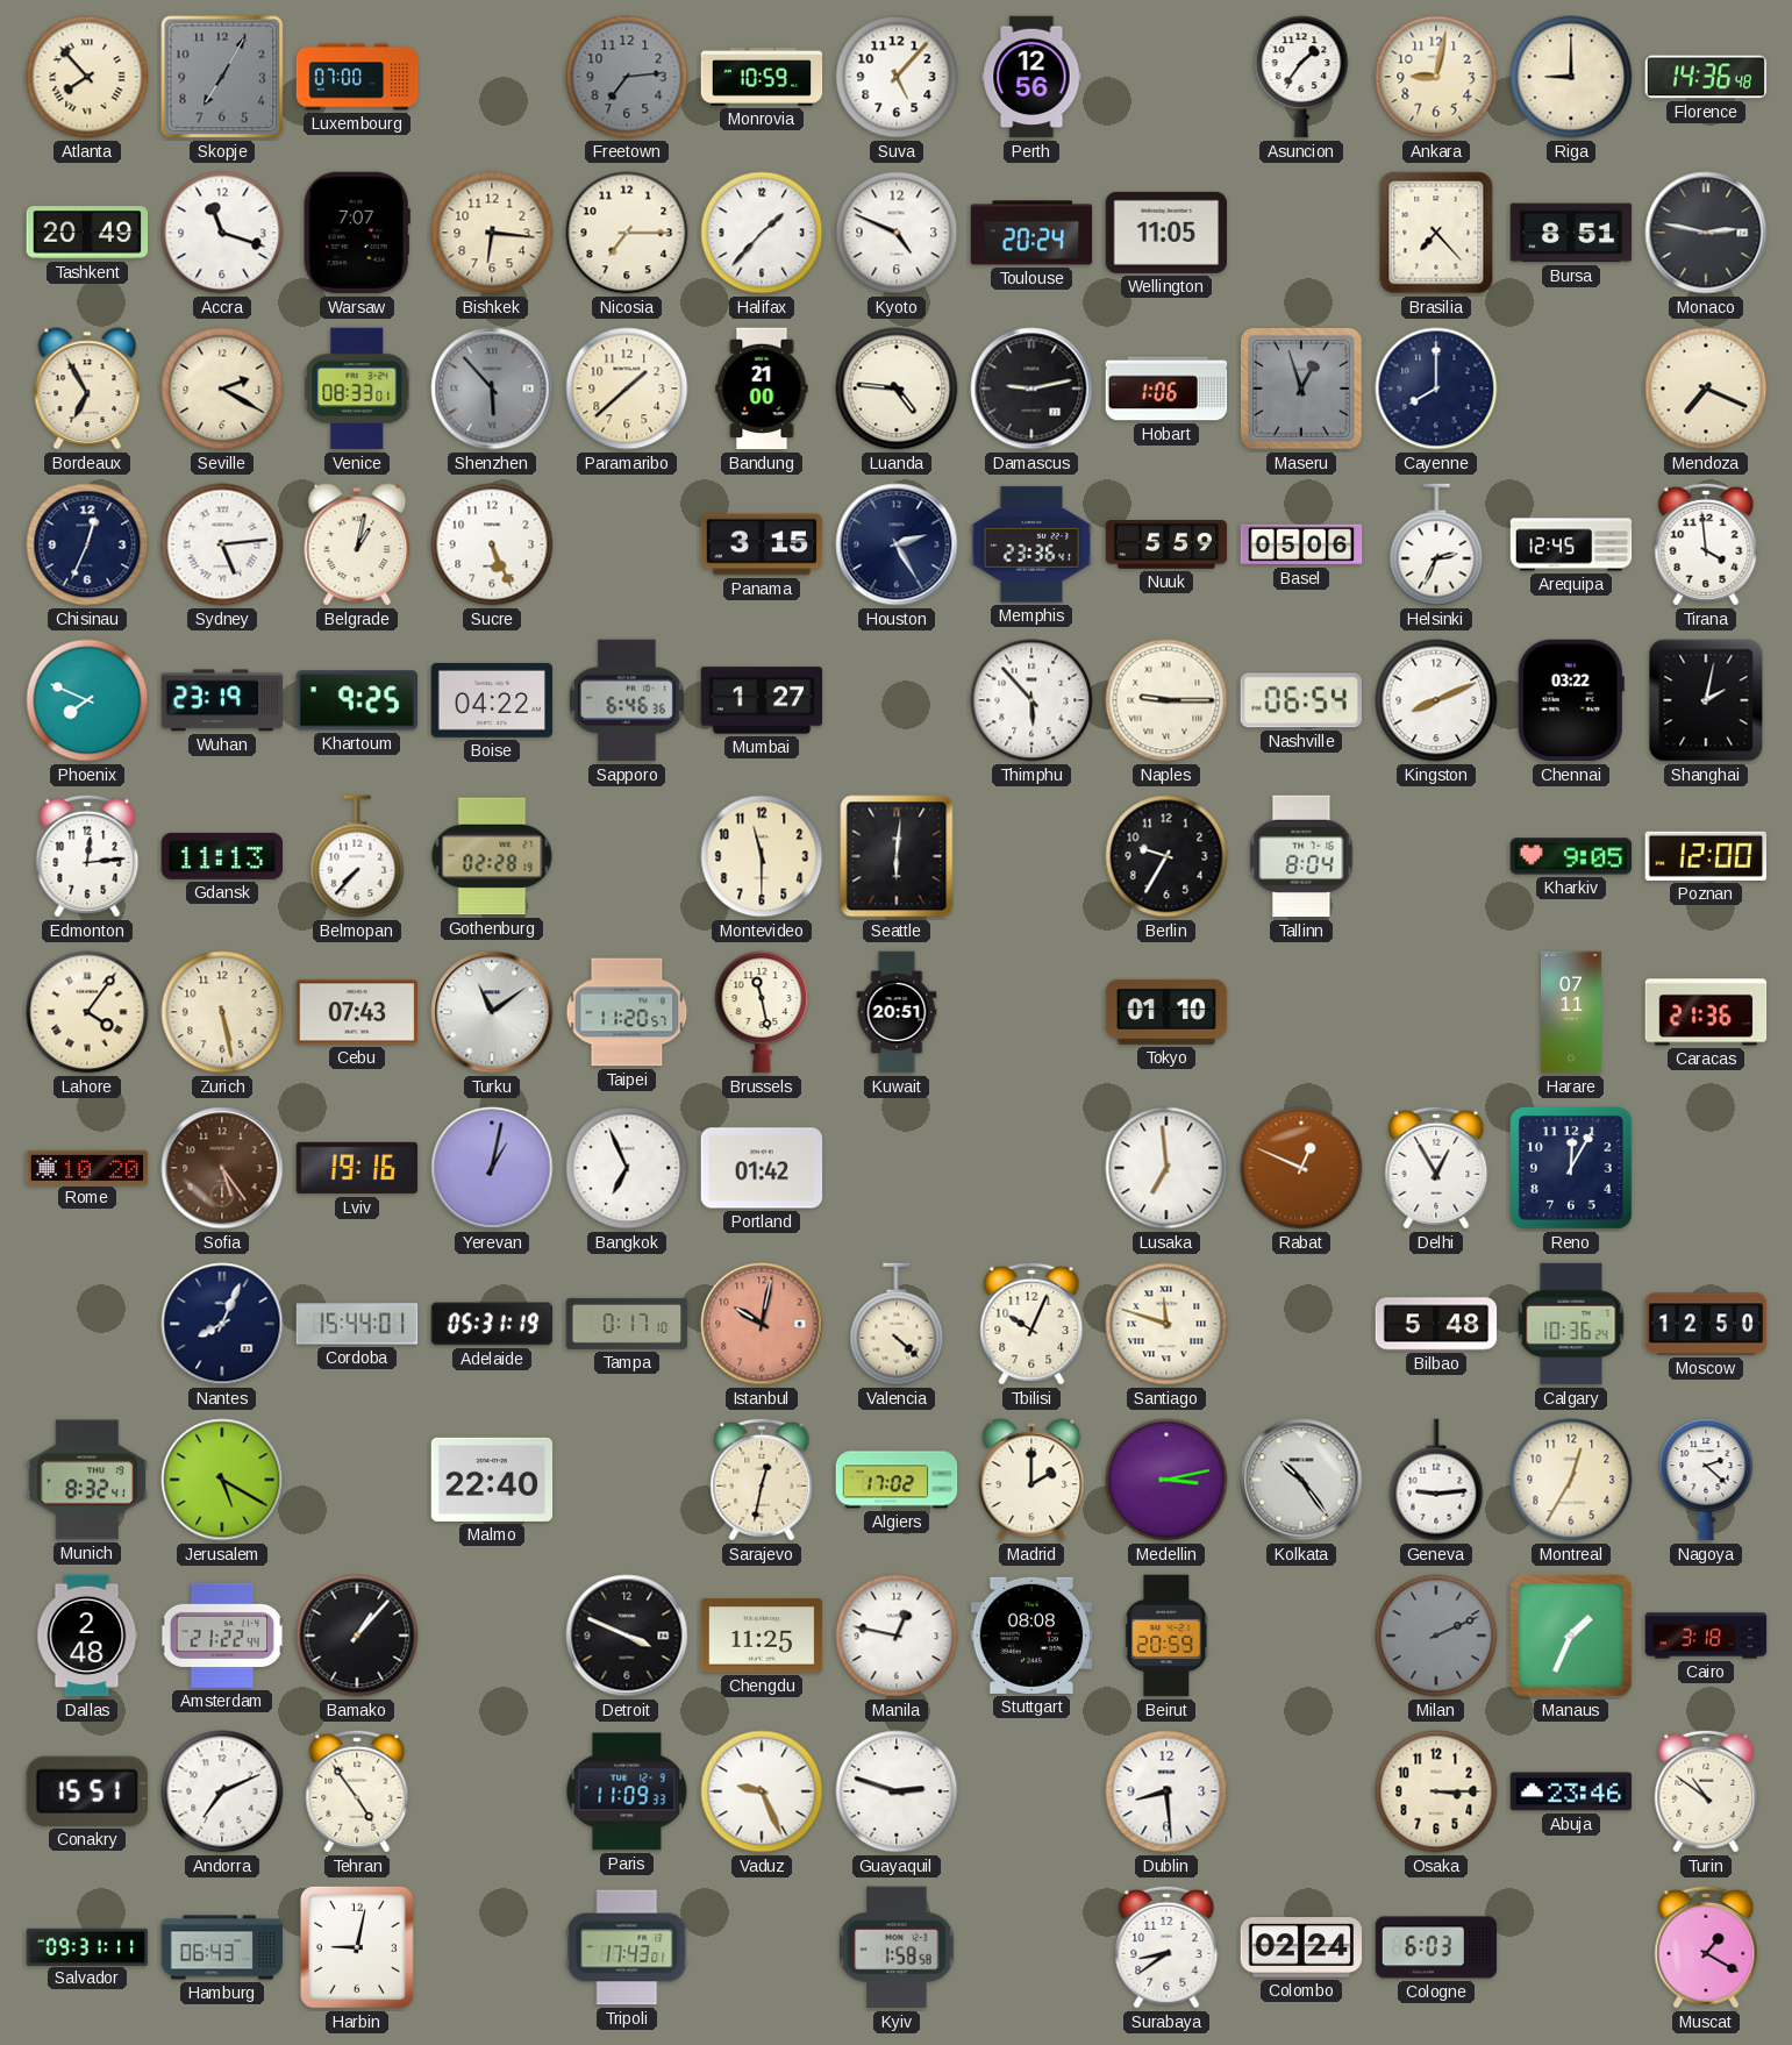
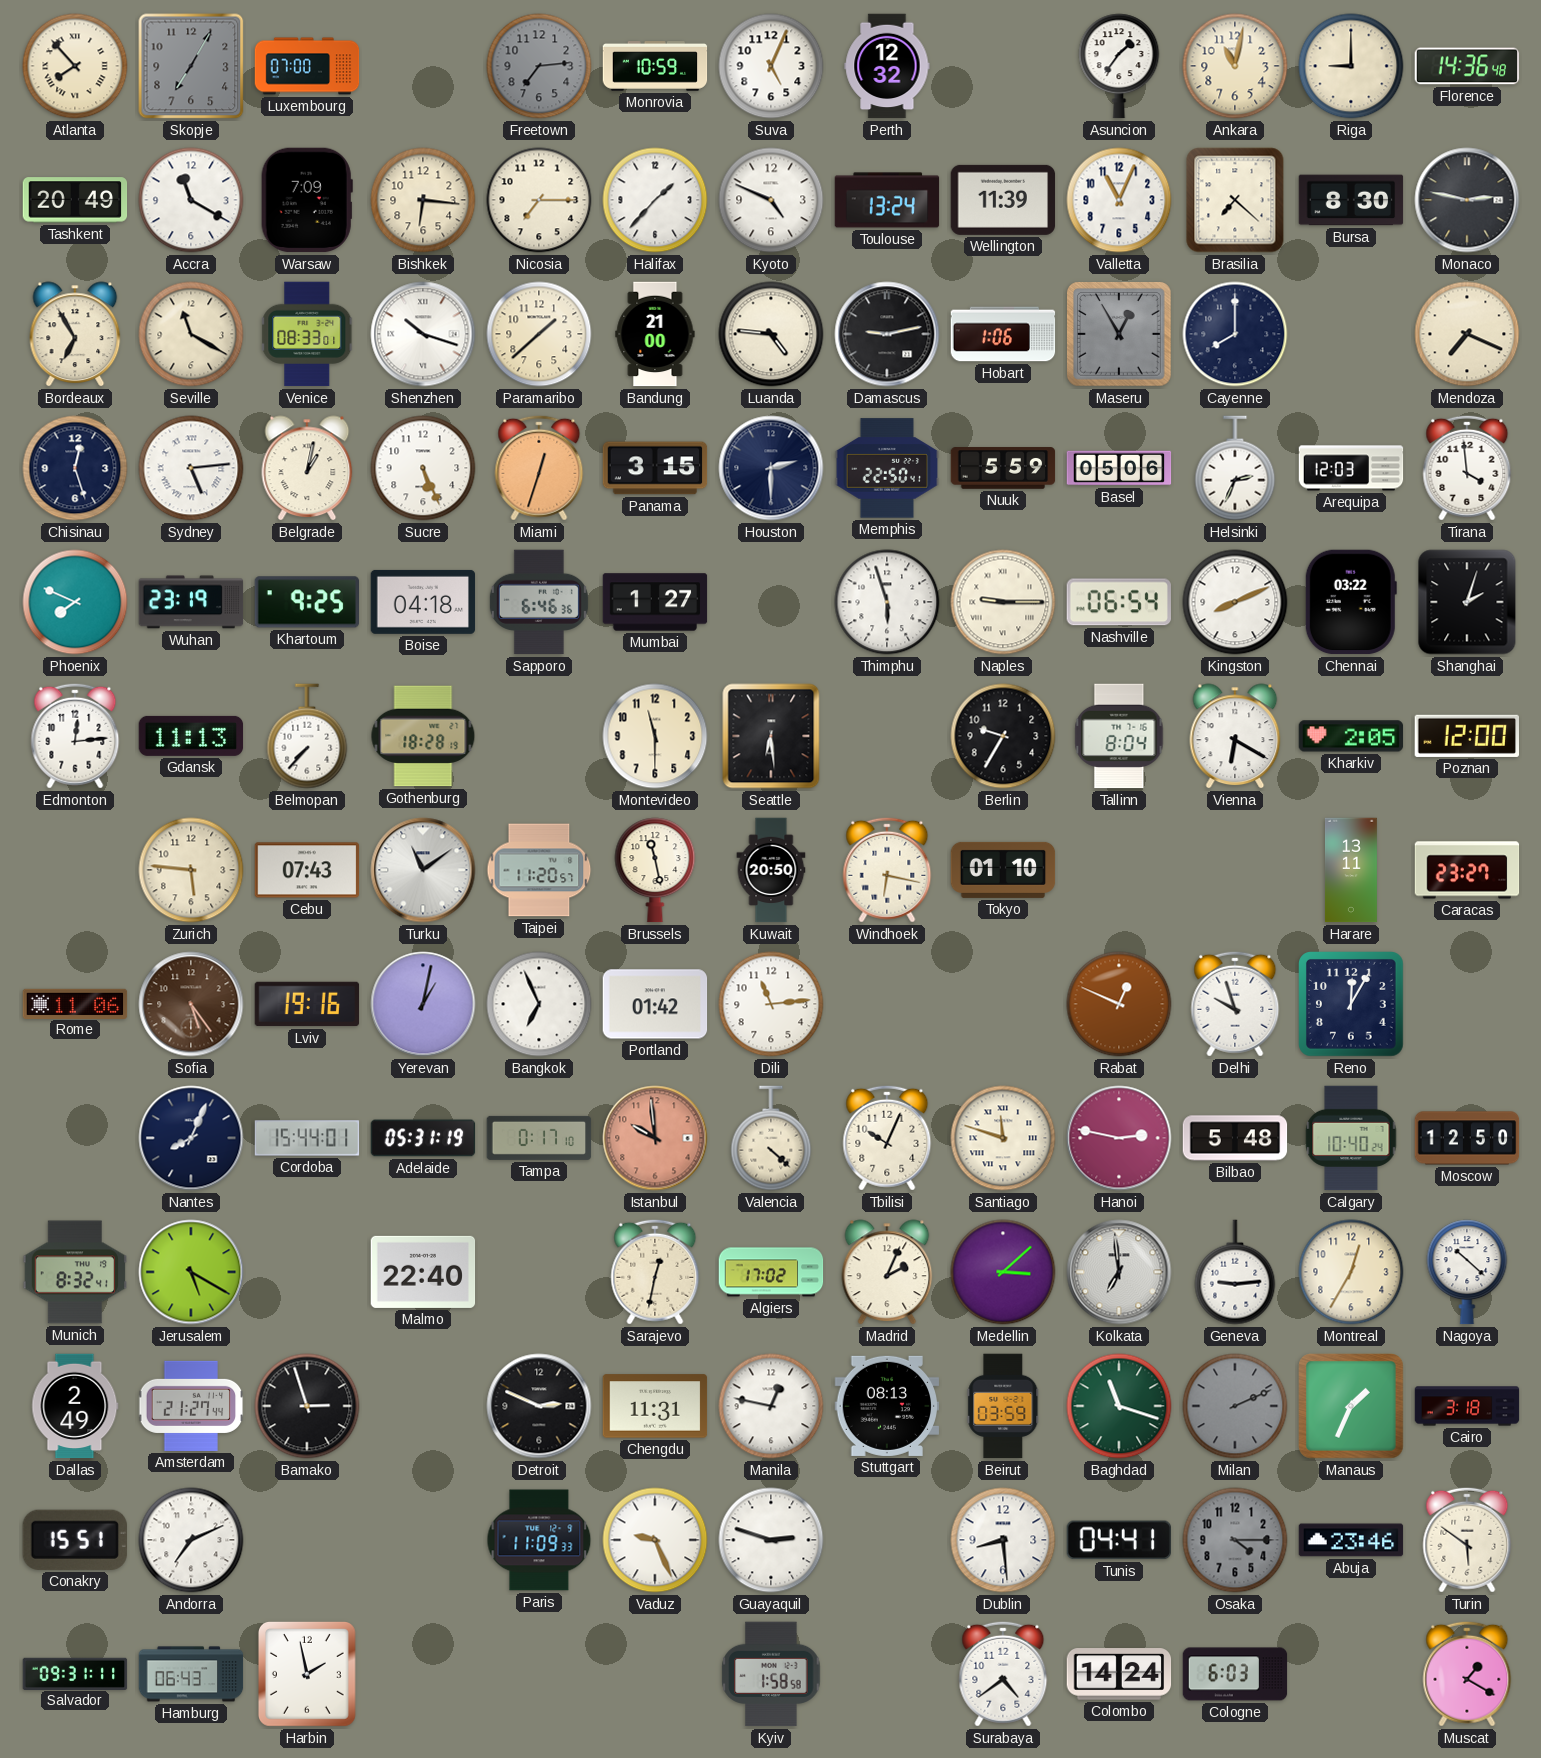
Suva: 5:07 -> 5:04
Perth: 12:56 -> 12:32
Ankara: 9:02 -> 11:02
Accra: 11:18 -> 11:20
Warsaw: 7:07 -> 7:09
Toulouse: 20:24 -> 13:24
Wellington: 11:05 -> 11:39
Valletta: none -> 11:04
Brasilia: 7:23 -> 7:22
Bursa: 8:51 -> 8:30
Seville: 2:20 -> 11:20
Shenzhen: 5:53 -> 10:18
Shenzhen dial: grey -> white
Maseru: 12:57 -> 12:55
Chisinau: 12:34 -> 12:27
Miami: none -> 12:33
Houston: 2:25 -> 2:30
Memphis: 23:36 -> 22:50
Arequipa: 12:45 -> 12:03
Boise: 04:22 -> 04:18
Thimphu: 5:53 -> 5:57
Shanghai: 2:02 -> 2:03
Gothenburg: 02:28 -> 18:28
Seattle: 6:01 -> 6:29
Vienna: none -> 6:20
Kharkiv: 9:05 -> 2:05
Lahore: 4:06 -> none
Zurich: 5:28 -> 5:46
Kuwait: 20:51 -> 20:50
Windhoek: none -> 6:17
Harare: 07:11 -> 13:11
Caracas: 21:36 -> 23:27
Rome: 10:20 -> 11:06
Dili: none -> 11:14
Lusaka: 6:59 -> none
Delhi: 12:55 -> 9:57
Istanbul: 10:02 -> 9:59
Hanoi: none -> 2:47
Calgary: 10:36 -> 10:40
Madrid: 2:00 -> 2:04
Medellin: 3:13 -> 3:08
Kolkata: 10:24 -> 6:59
Nagoya: 2:22 -> 10:22
Dallas: 2:48 -> 2:49
Amsterdam: 21:22 -> 21:27
Bamako: 1:07 -> 2:57
Detroit: 3:49 -> 2:49
Chengdu: 11:25 -> 11:31
Stuttgart: 08:08 -> 08:13
Beirut: 20:59 -> 03:59
Baghdad: none -> 11:18
Tehran: 4:54 -> none
Tunis: none -> 04:41
Osaka: 3:15 -> 4:15
Osaka dial: cream -> grey
Turin: 10:51 -> 5:51
Harbin: 9:02 -> 1:58
Tripoli: 17:43 -> none
Surabaya: 8:39 -> 4:39
Colombo: 02:24 -> 14:24
